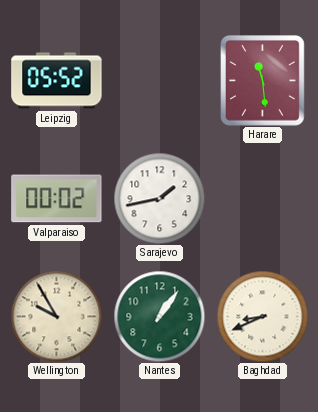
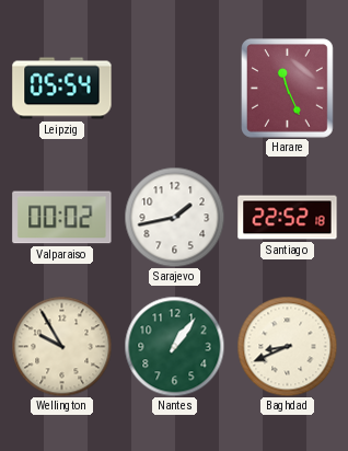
Leipzig: 05:52 -> 05:54
Harare: 11:29 -> 11:26
Santiago: none -> 22:52
